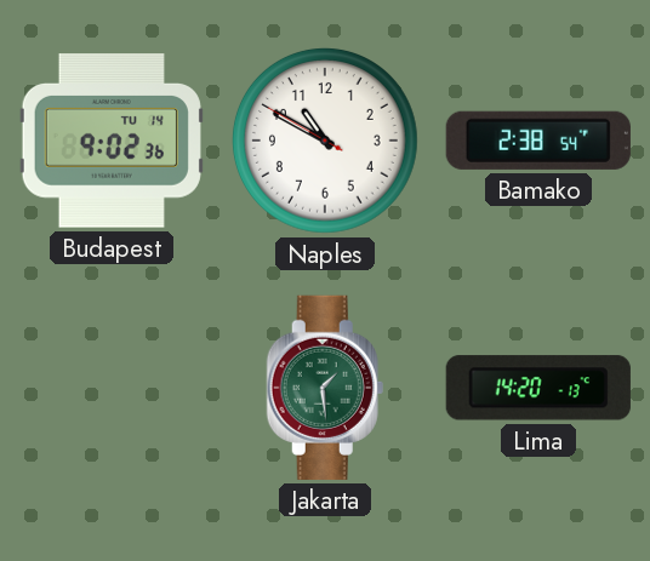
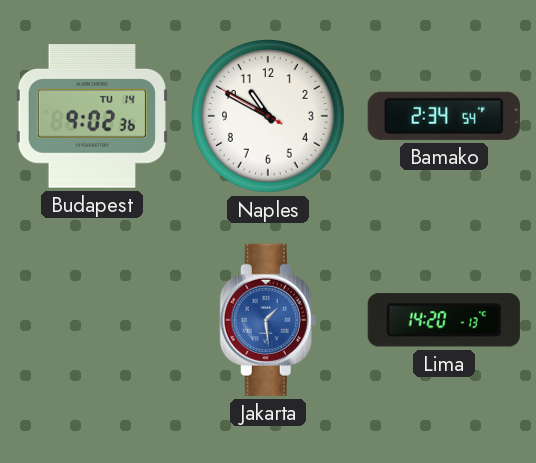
Bamako: 2:38 -> 2:34
Jakarta dial: green -> blue
